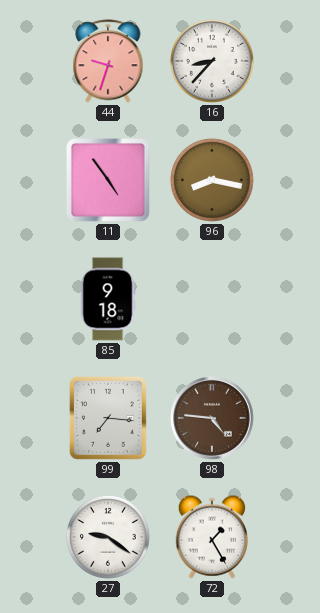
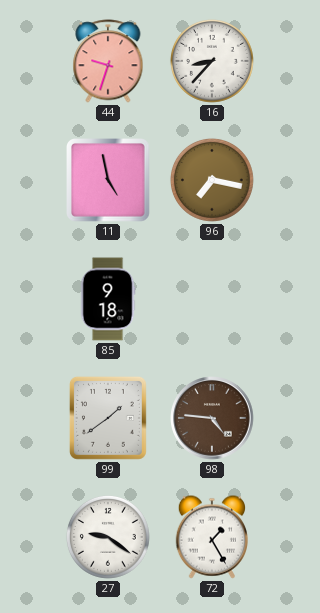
11: 4:54 -> 4:58
96: 8:17 -> 7:17
99: 7:16 -> 1:39
